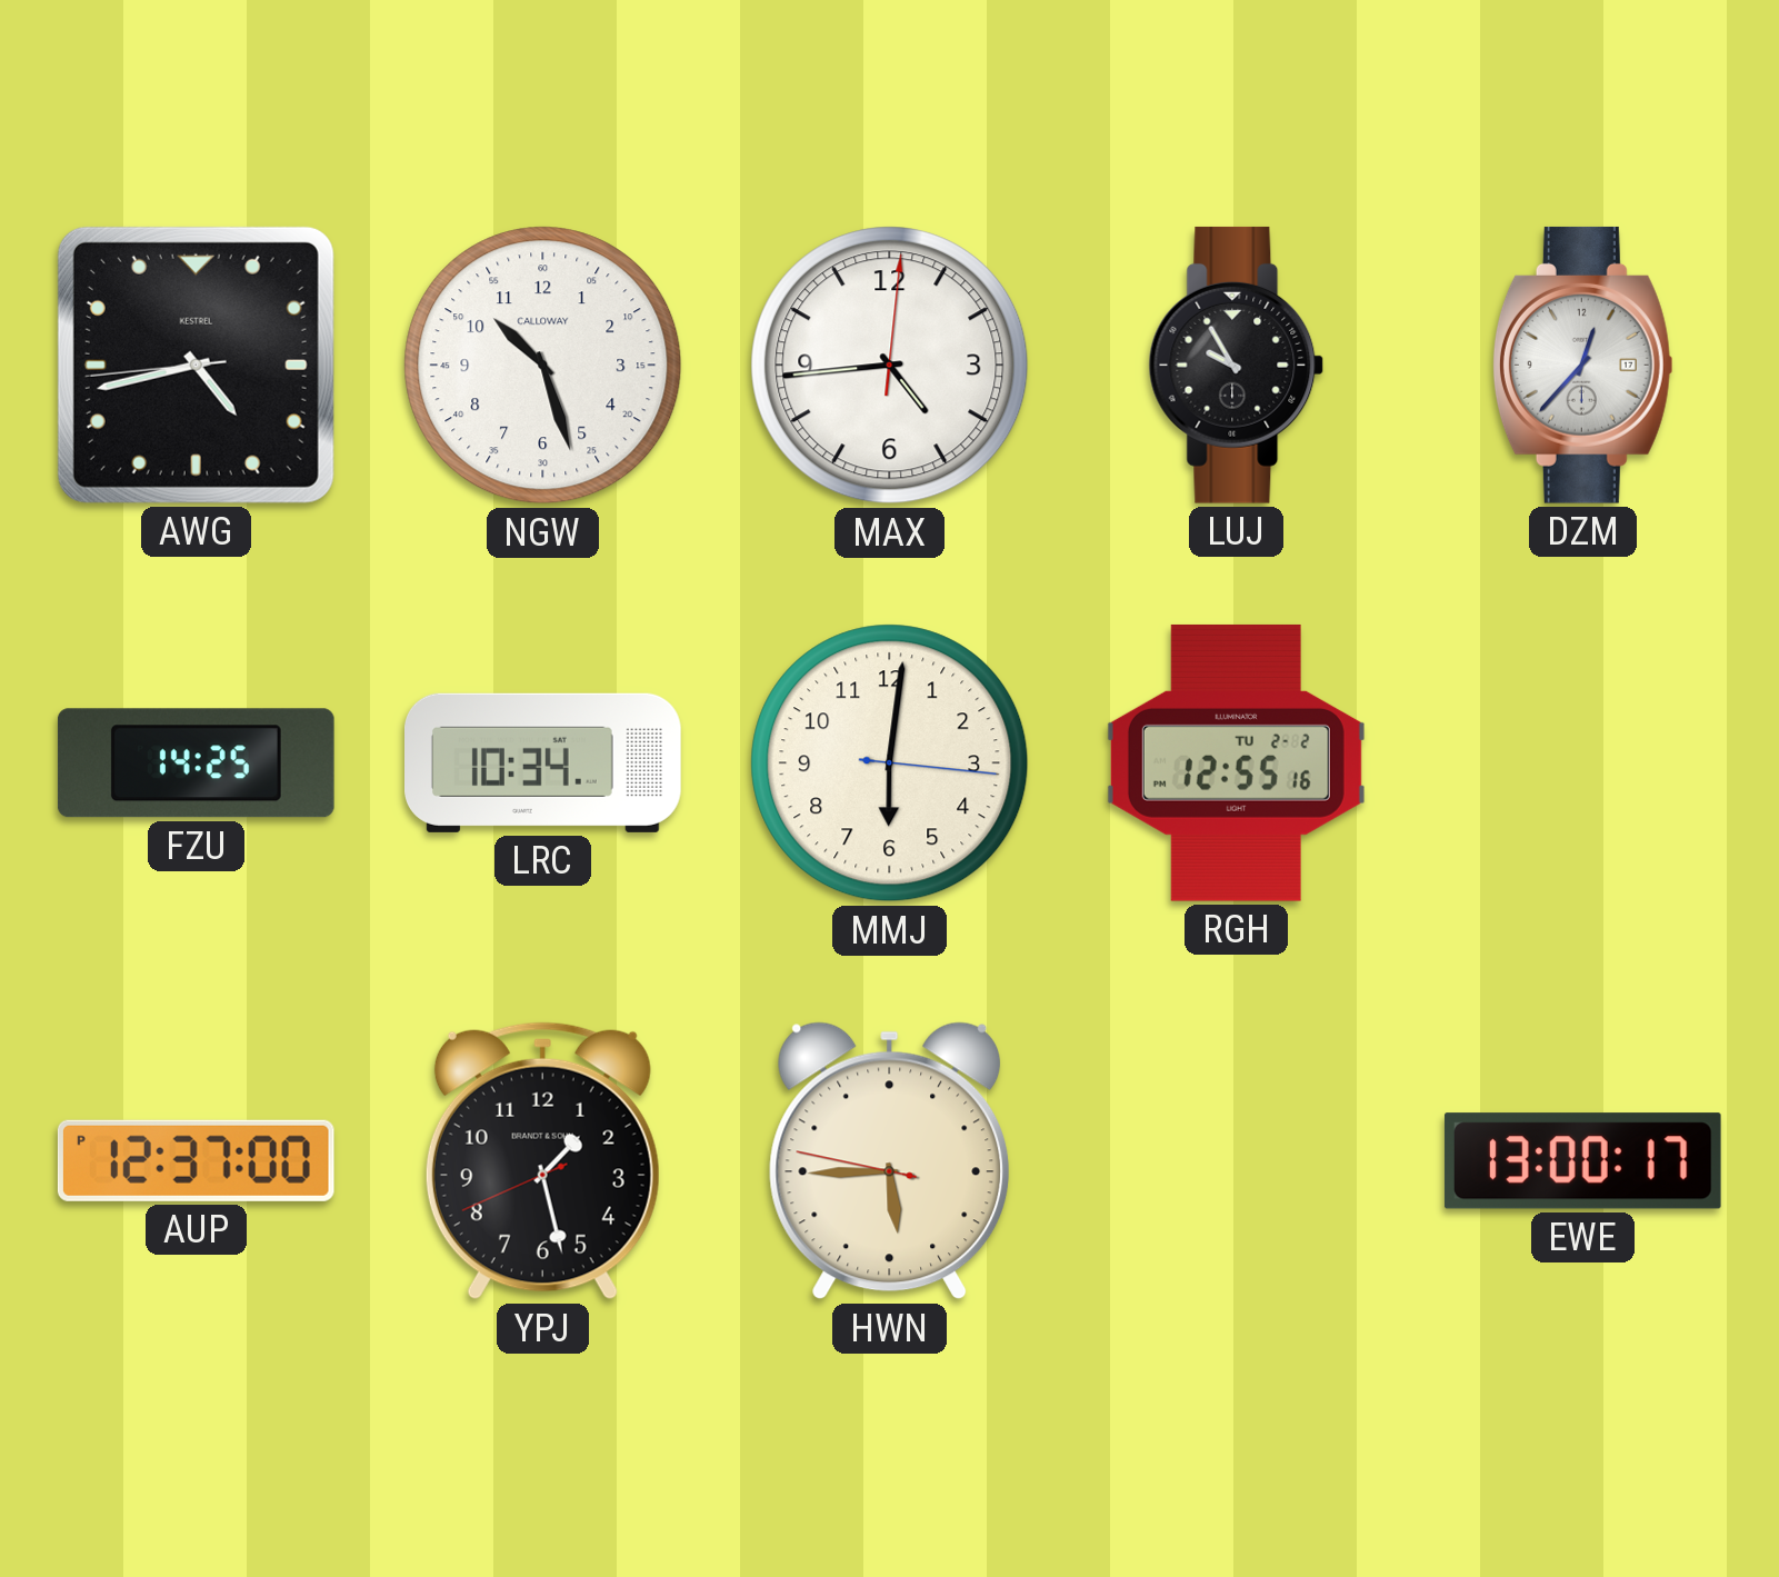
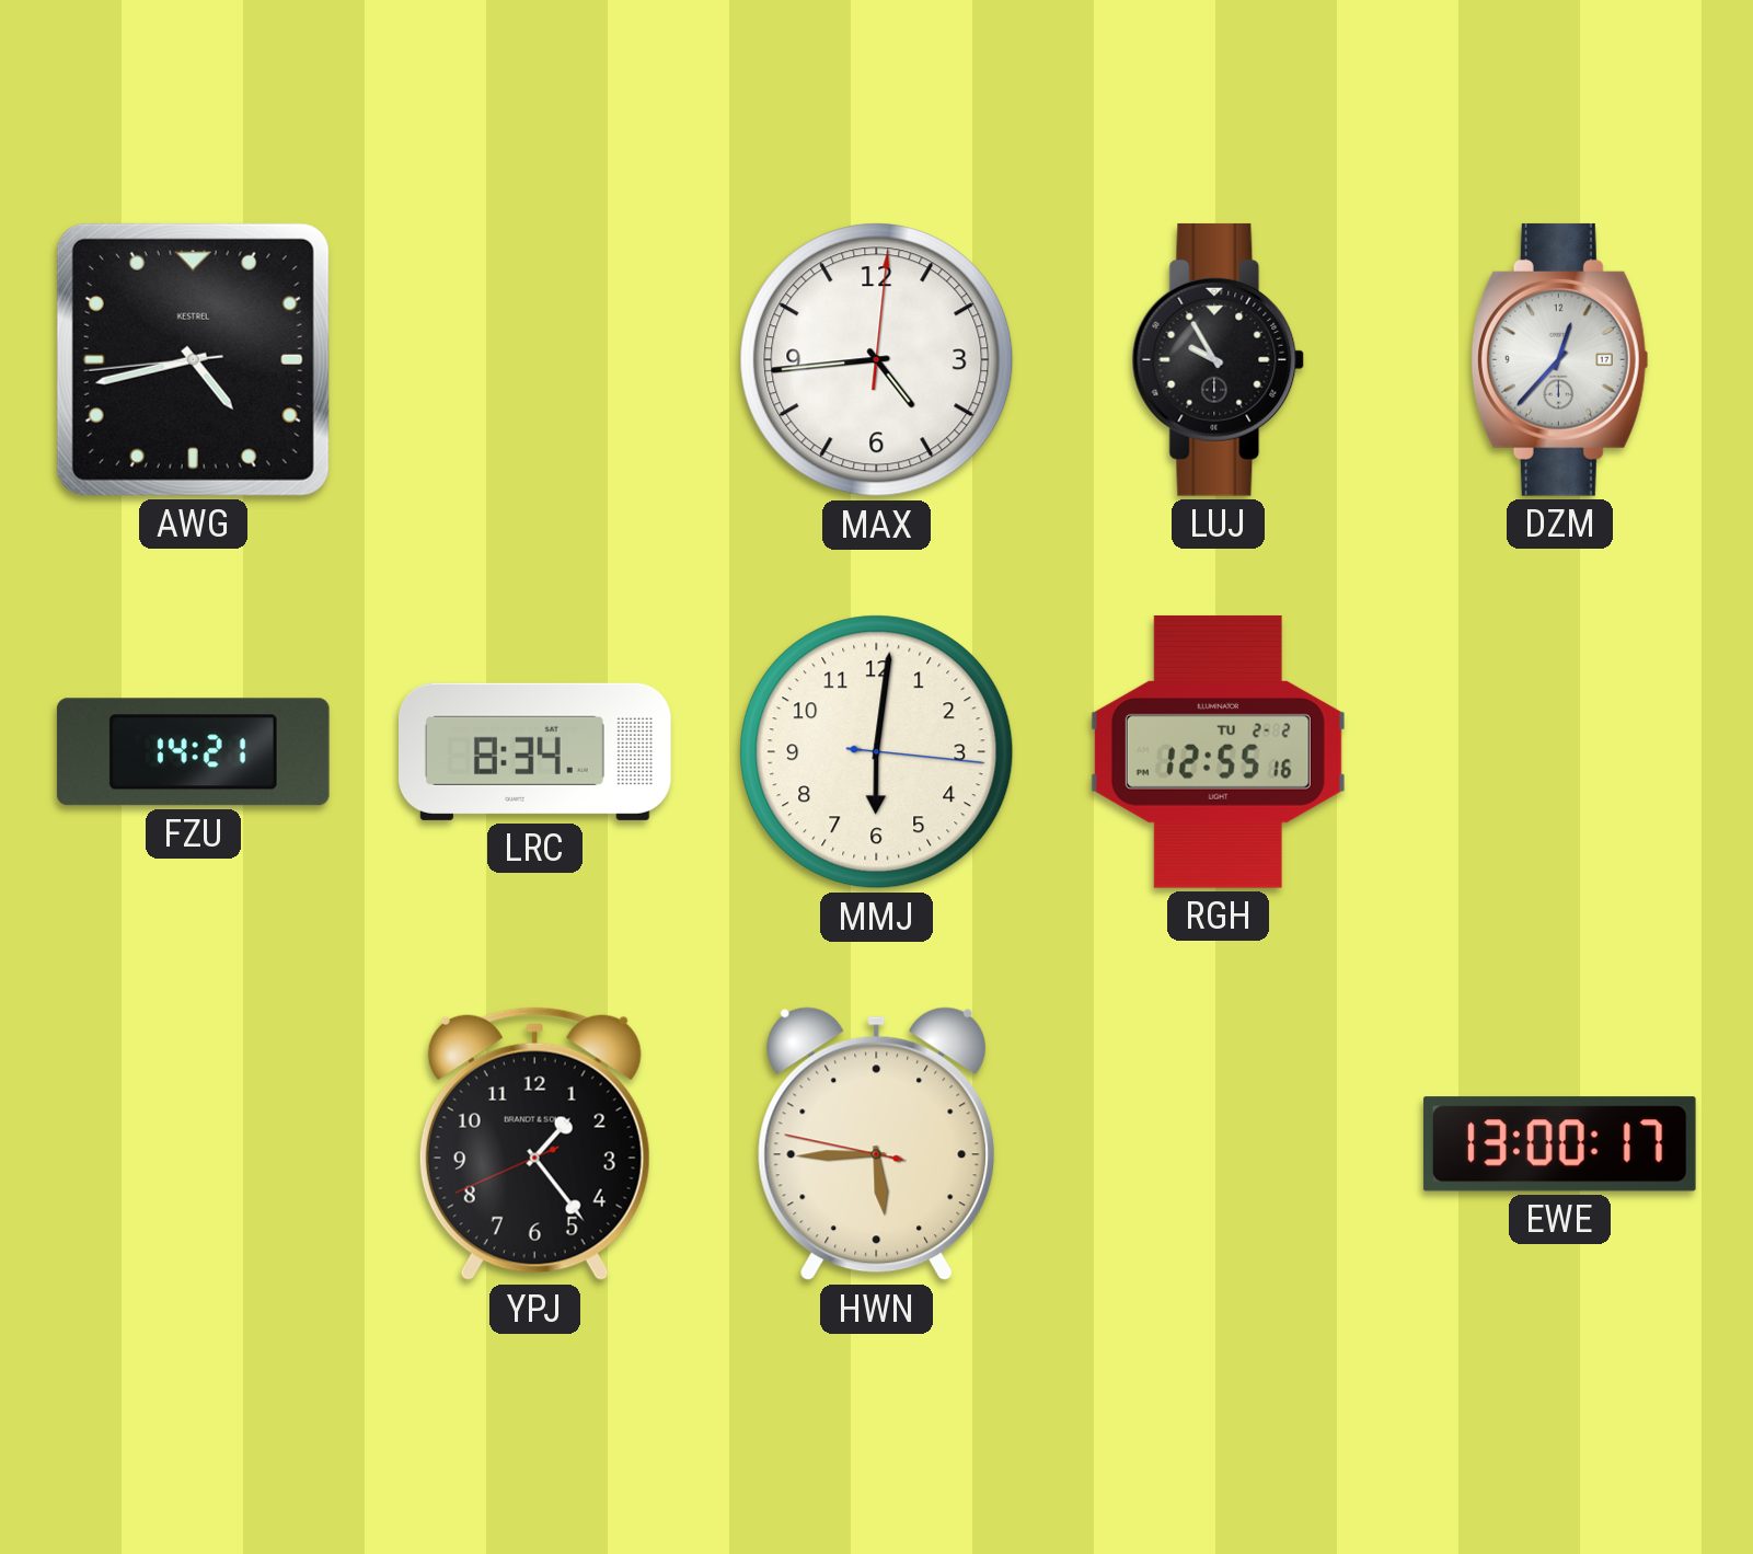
NGW: 10:27 -> none
FZU: 14:25 -> 14:21
LRC: 10:34 -> 8:34
AUP: 12:37 -> none
YPJ: 1:27 -> 1:23
